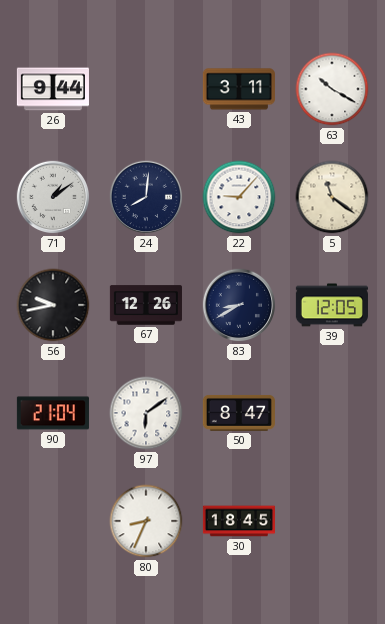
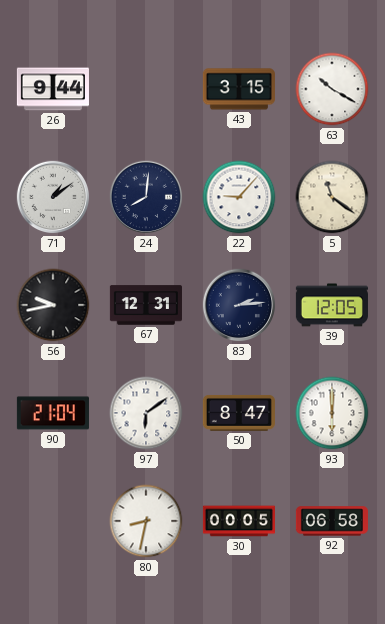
43: 3:11 -> 3:15
67: 12:26 -> 12:31
83: 8:40 -> 2:14
93: none -> 6:00
80: 8:34 -> 8:32
30: 18:45 -> 00:05
92: none -> 06:58
